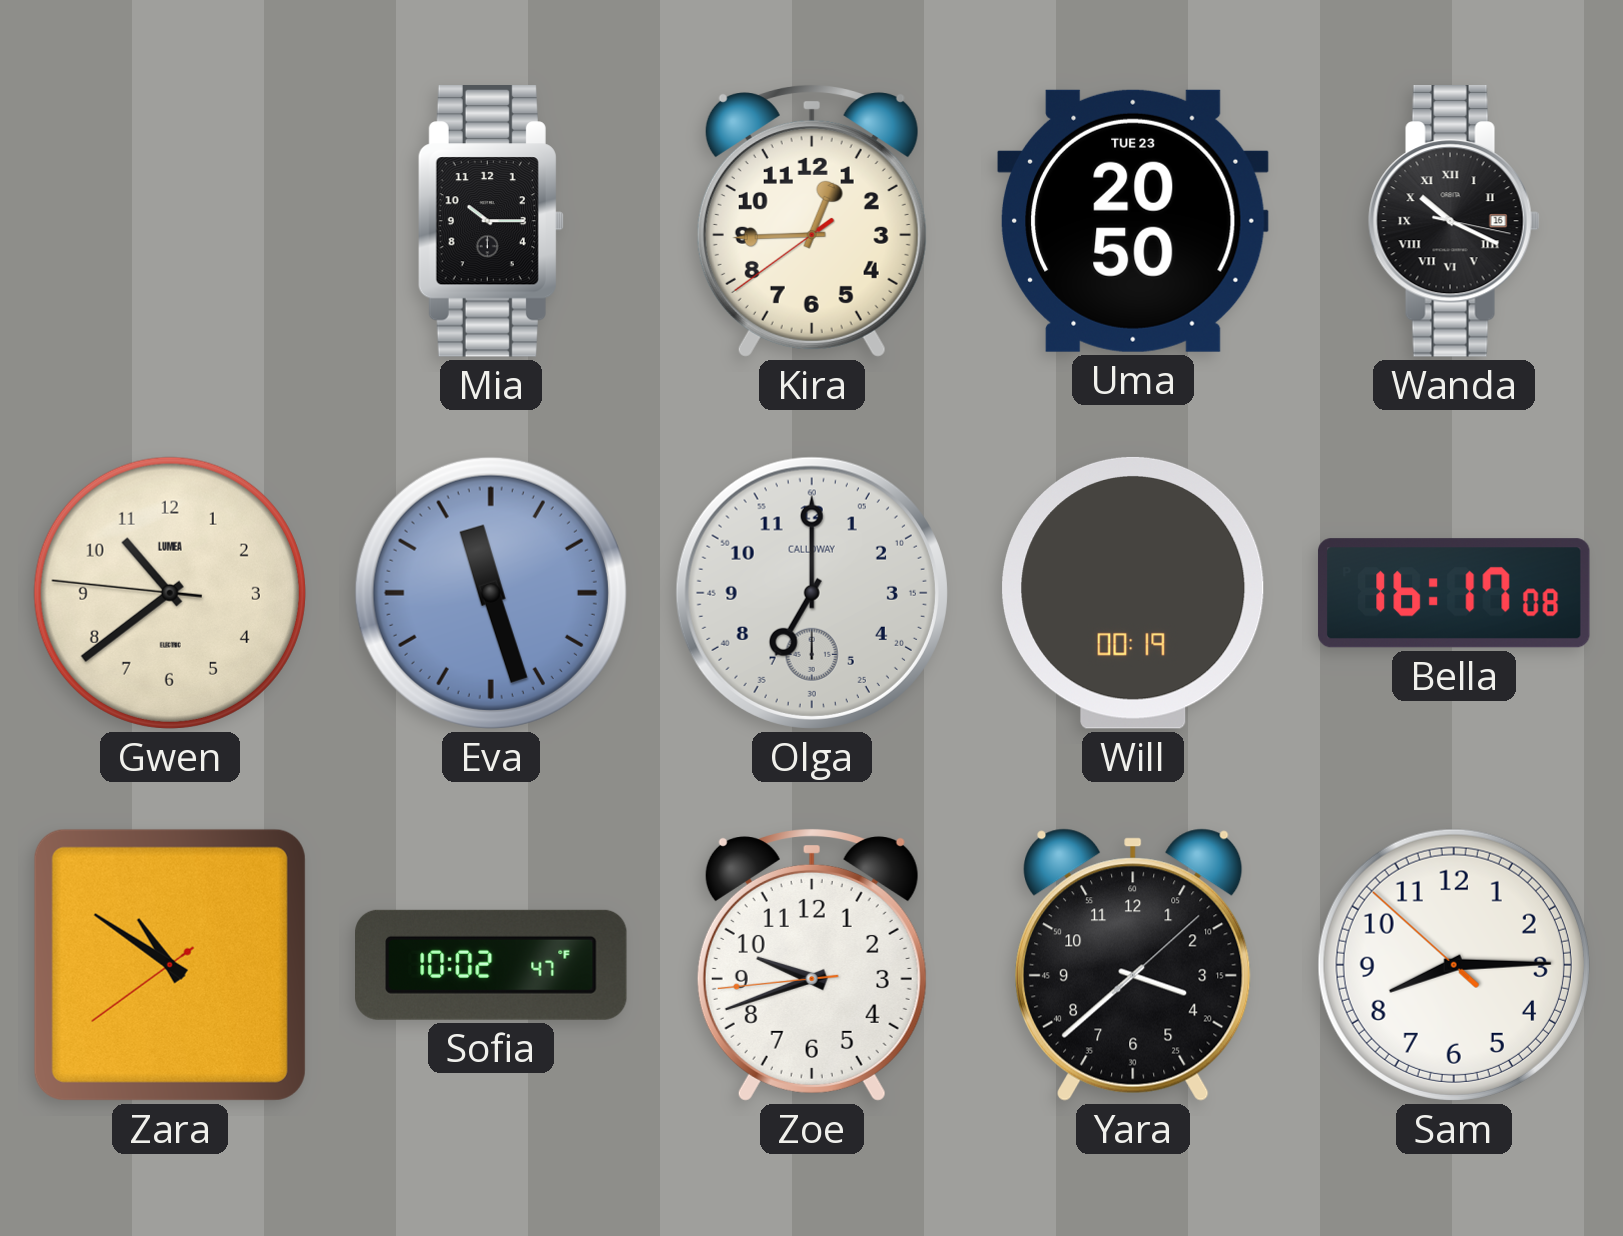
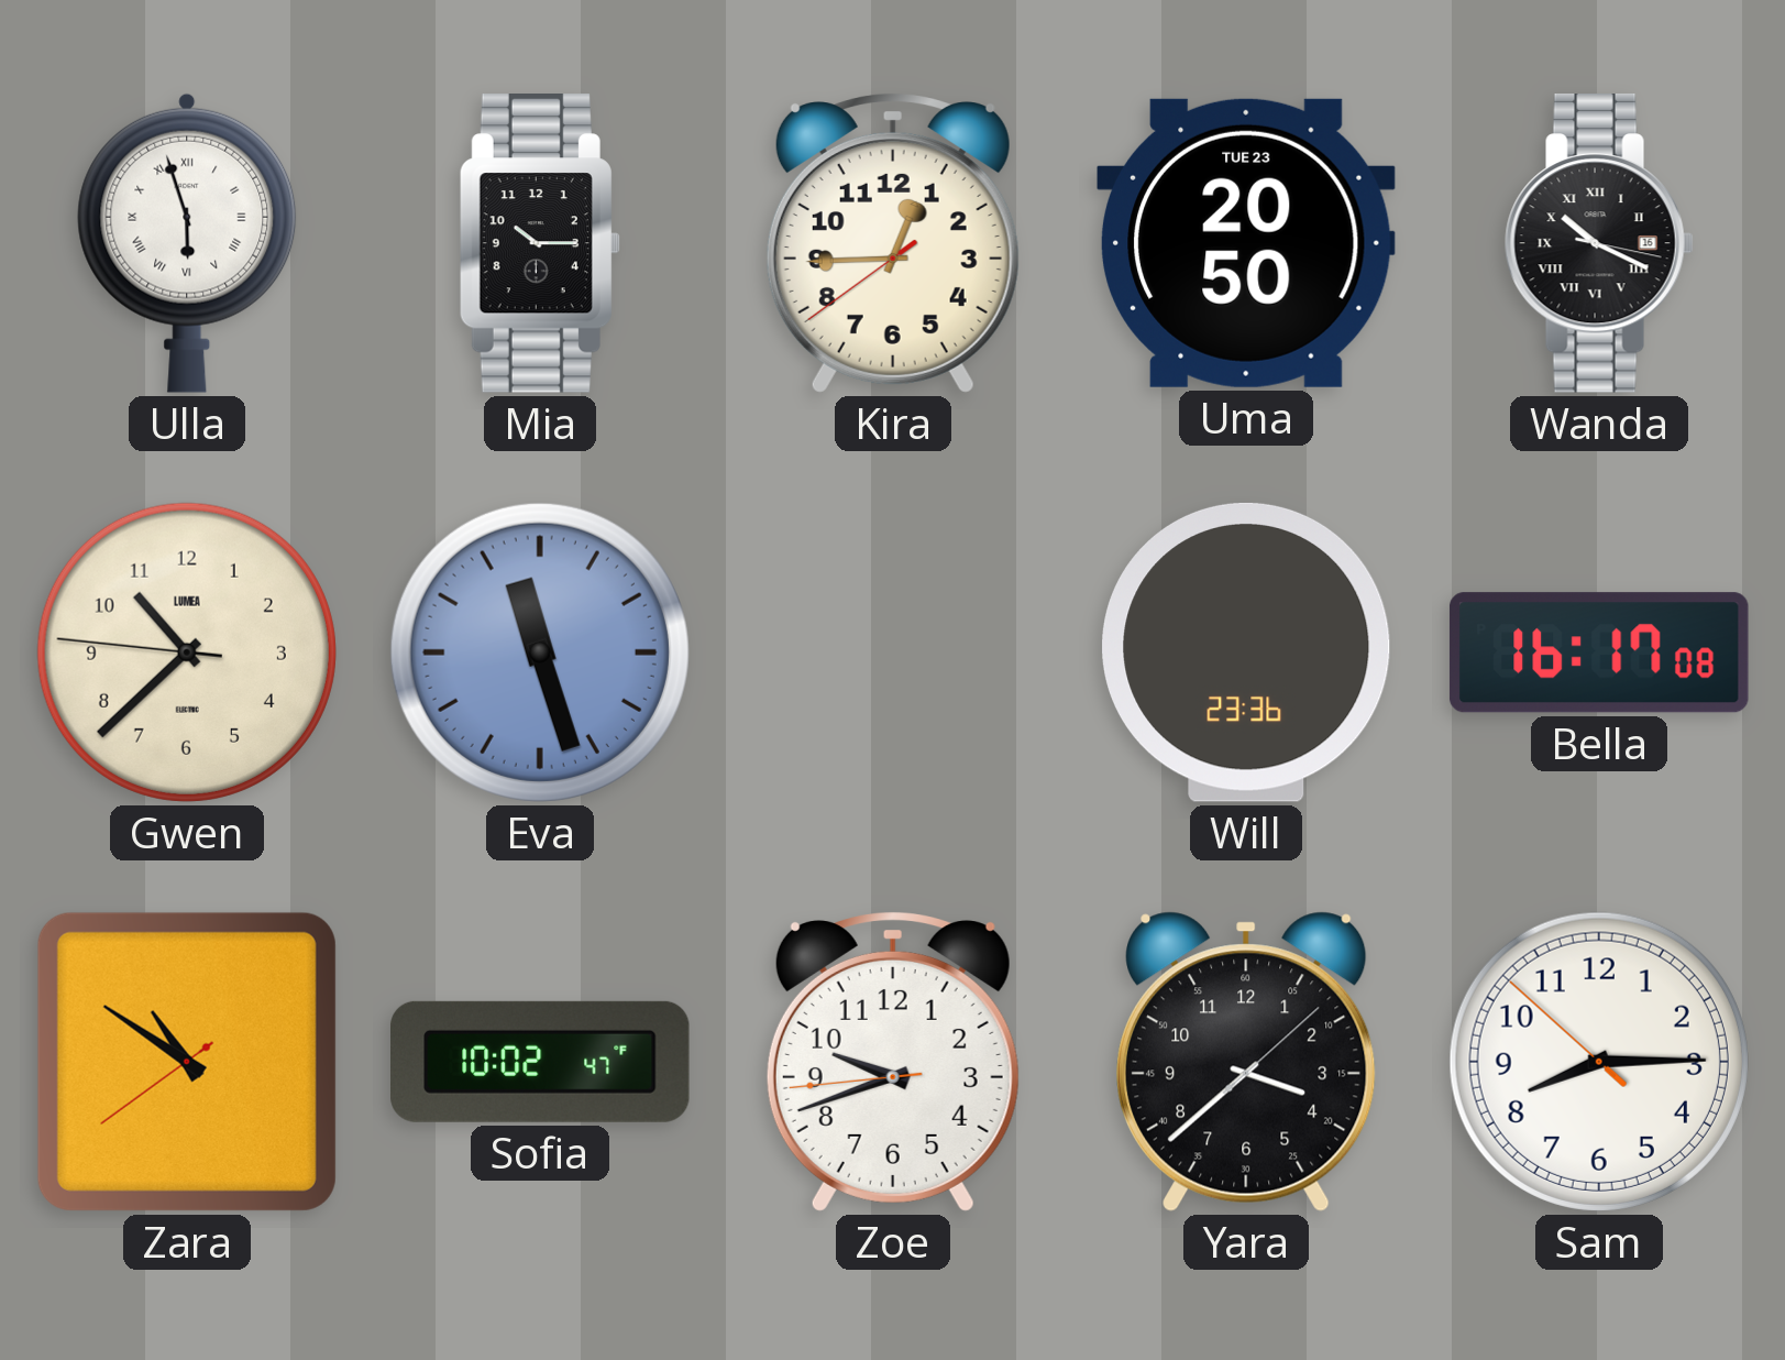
Ulla: none -> 5:57
Gwen: 10:38 -> 10:37
Olga: 7:00 -> none
Will: 00:19 -> 23:36
